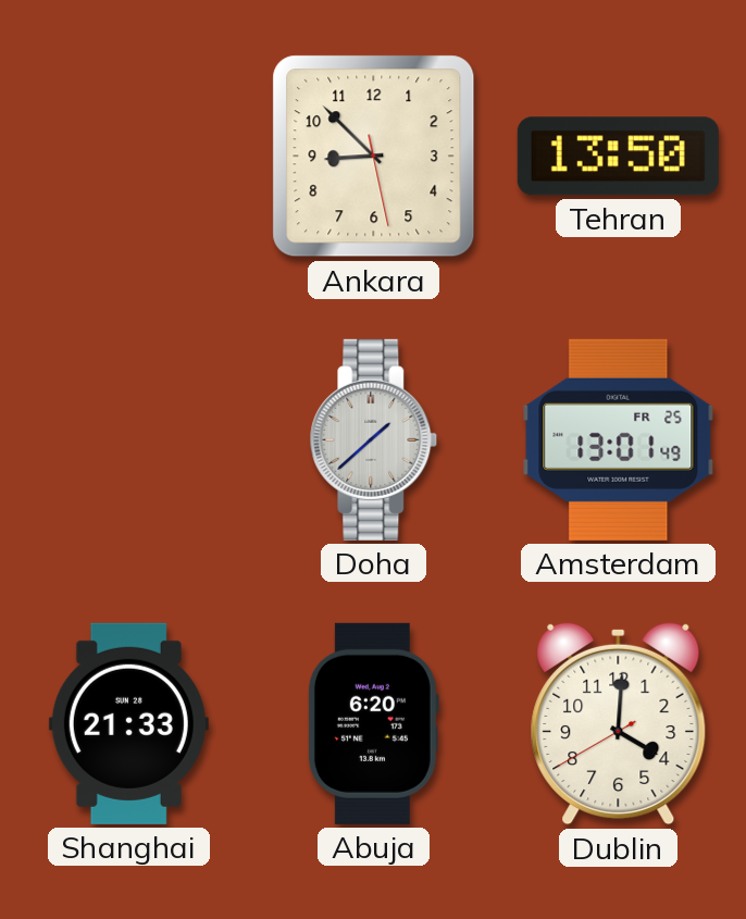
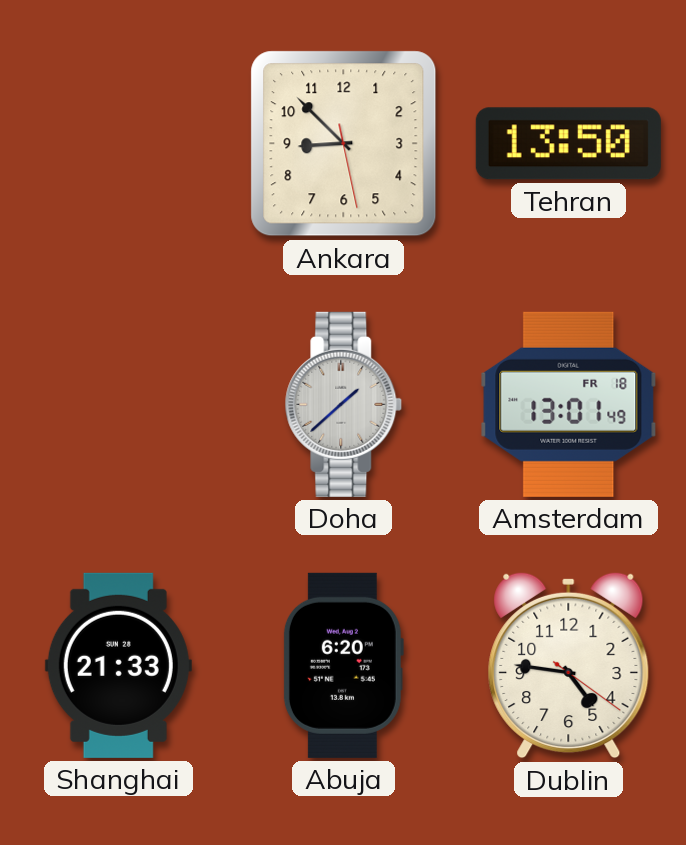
Amsterdam date: FR 25 -> FR 18
Dublin: 4:00 -> 4:46
